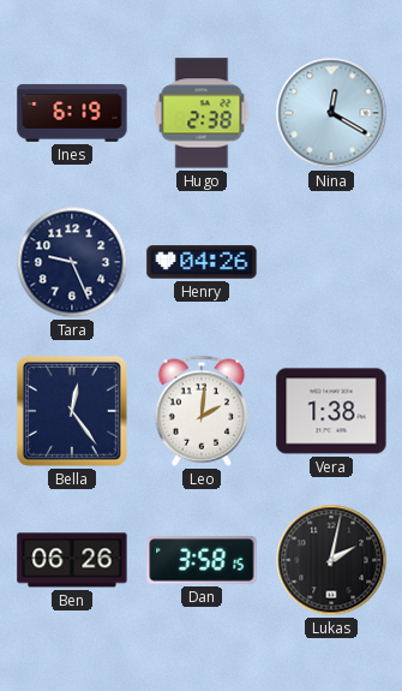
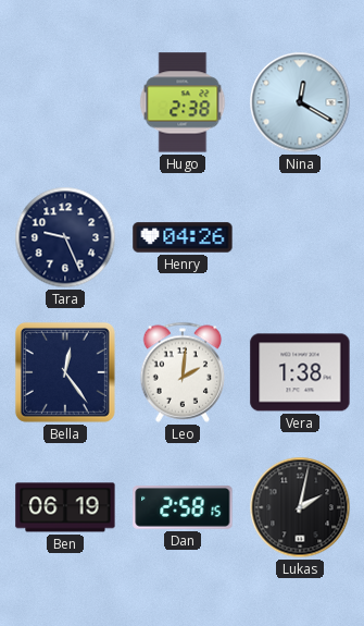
Ines: 6:19 -> none
Ben: 06:26 -> 06:19
Dan: 3:58 -> 2:58
